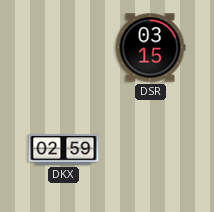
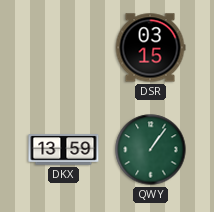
DKX: 02:59 -> 13:59
QWY: none -> 1:06
